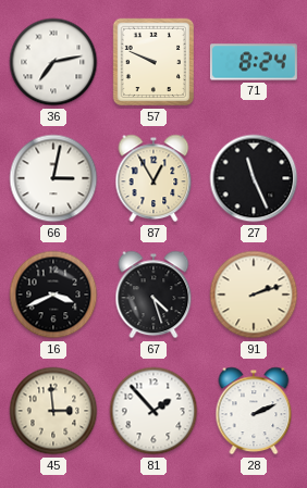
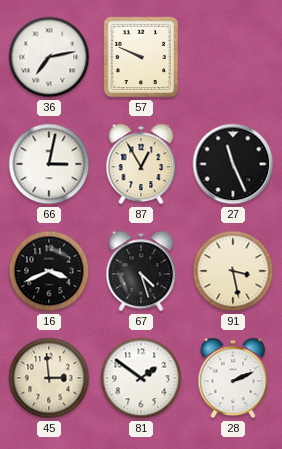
71: 8:24 -> none
91: 2:12 -> 3:28
81: 1:53 -> 1:51
